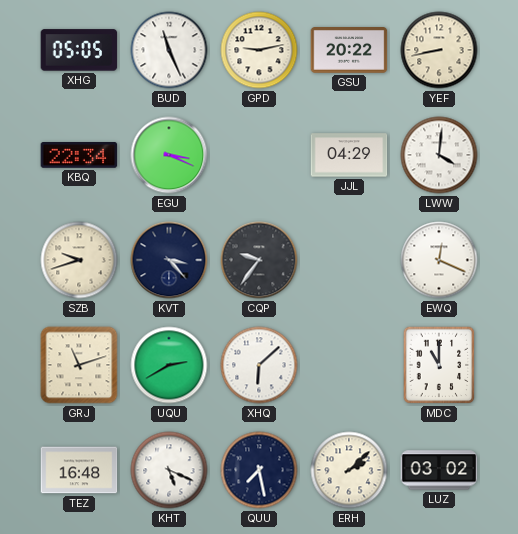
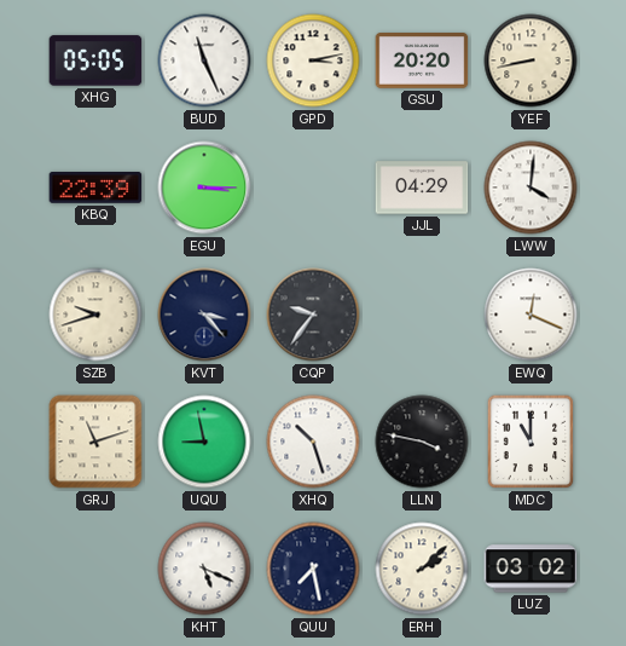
GPD: 9:13 -> 3:13
GSU: 20:22 -> 20:20
KBQ: 22:34 -> 22:39
EGU: 3:19 -> 3:15
UQU: 2:40 -> 8:58
XHQ: 6:08 -> 10:27
LLN: none -> 3:47
TEZ: 16:48 -> none
